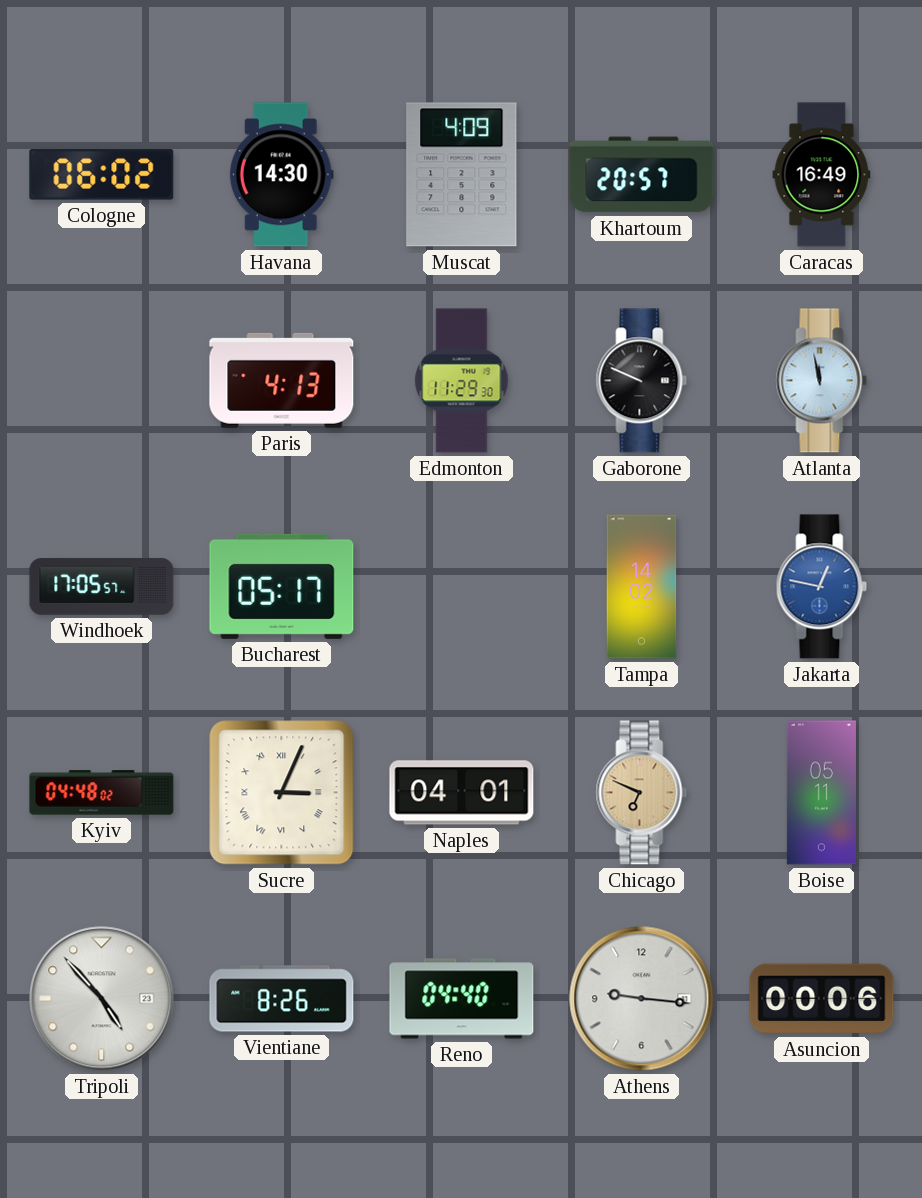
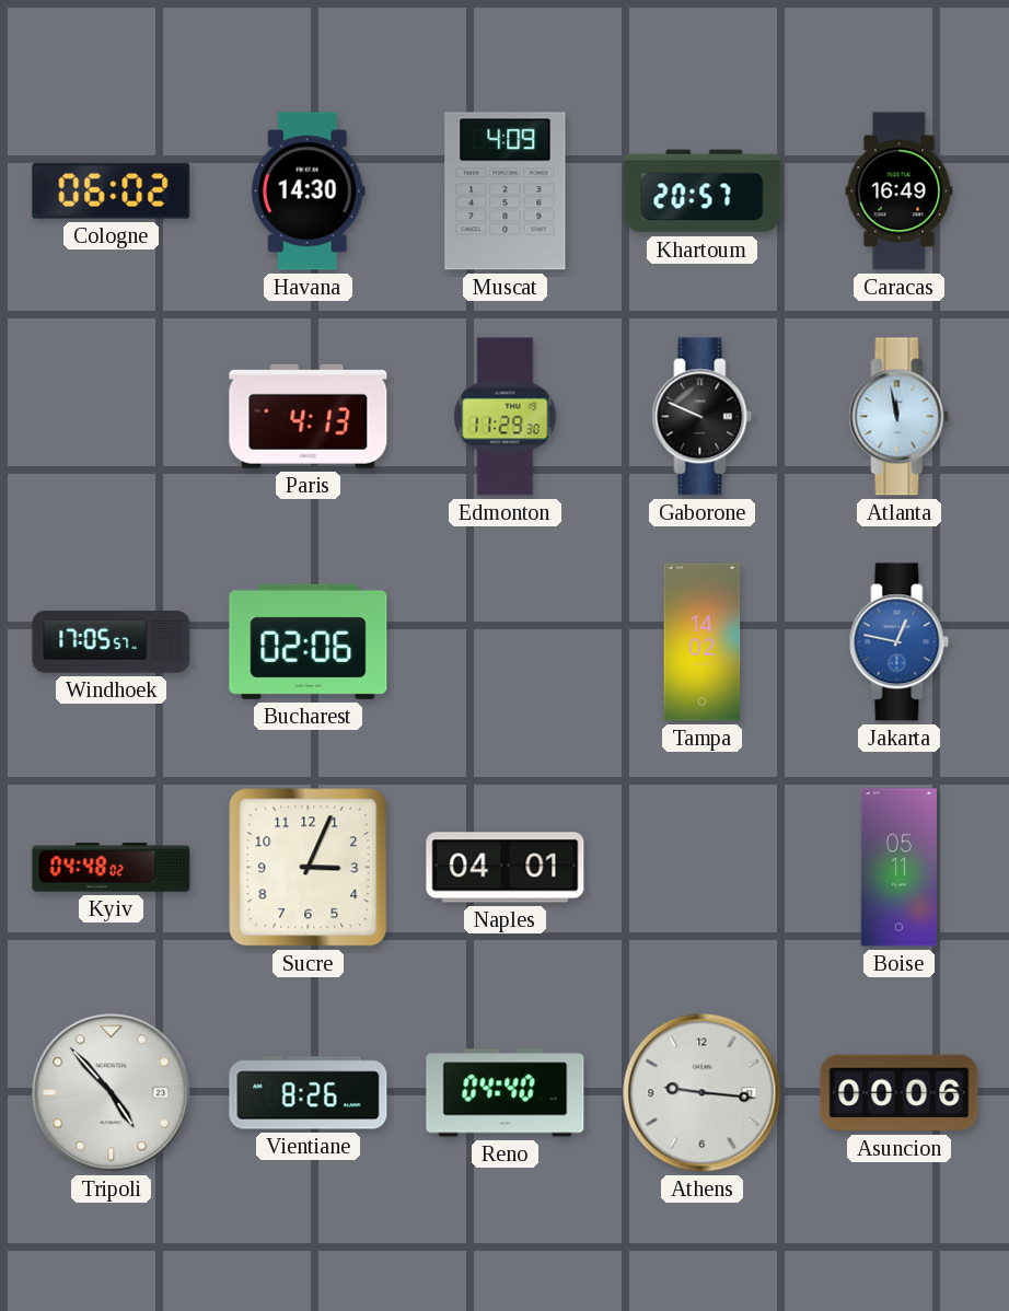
Bucharest: 05:17 -> 02:06
Sucre numerals: Roman -> Arabic
Chicago: 6:49 -> none
